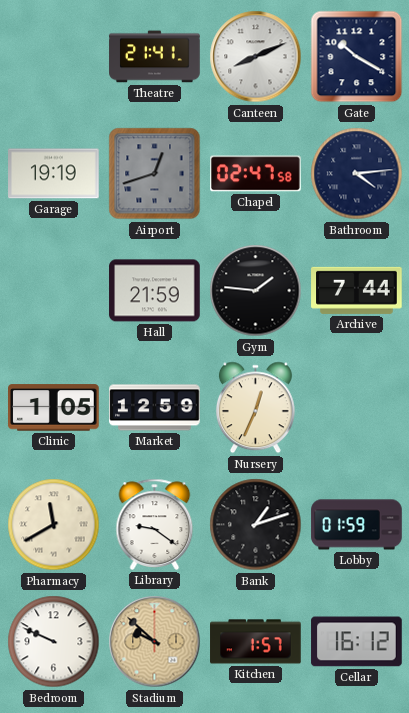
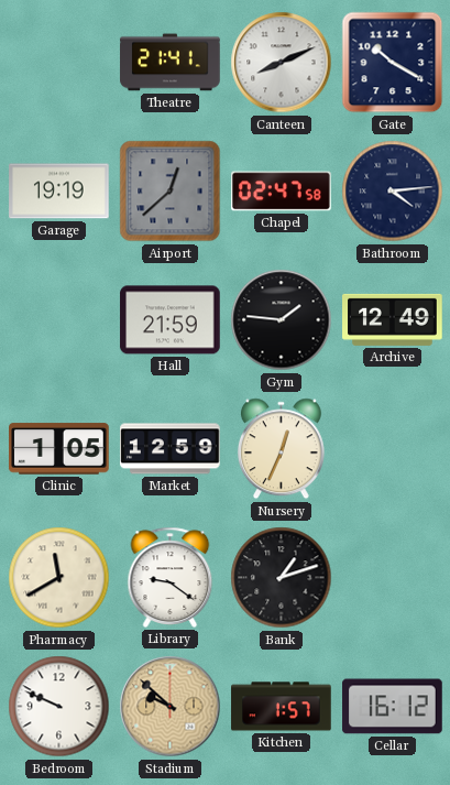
Airport: 12:42 -> 12:38
Archive: 7:44 -> 12:49
Lobby: 01:59 -> none
